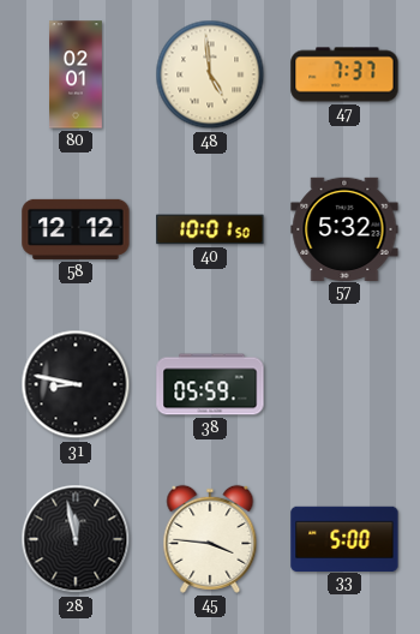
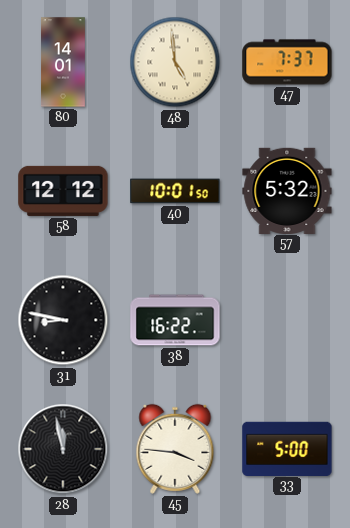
80: 02:01 -> 14:01
38: 05:59 -> 16:22
